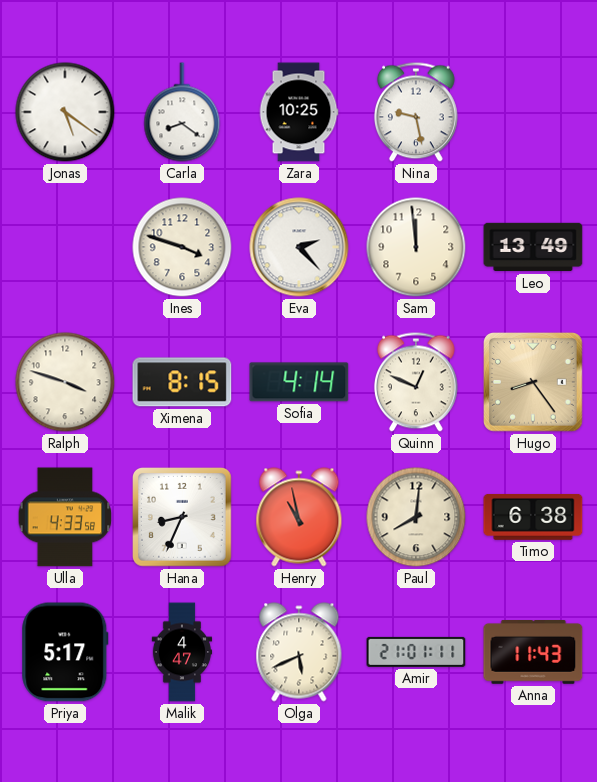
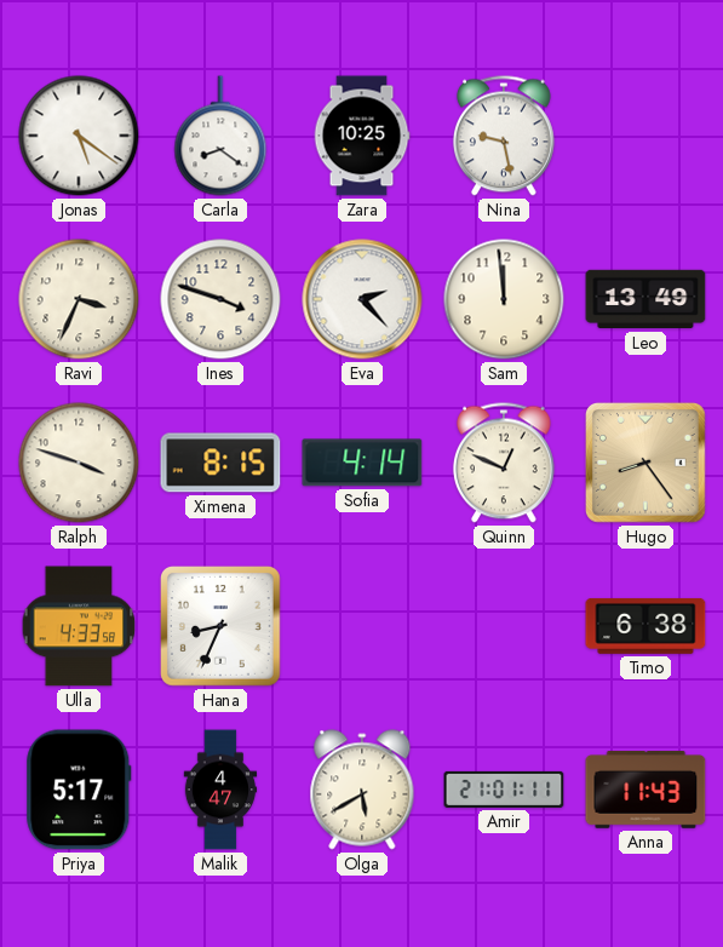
Ravi: none -> 3:34
Henry: 10:58 -> none
Paul: 8:01 -> none
Olga: 5:41 -> 5:40
